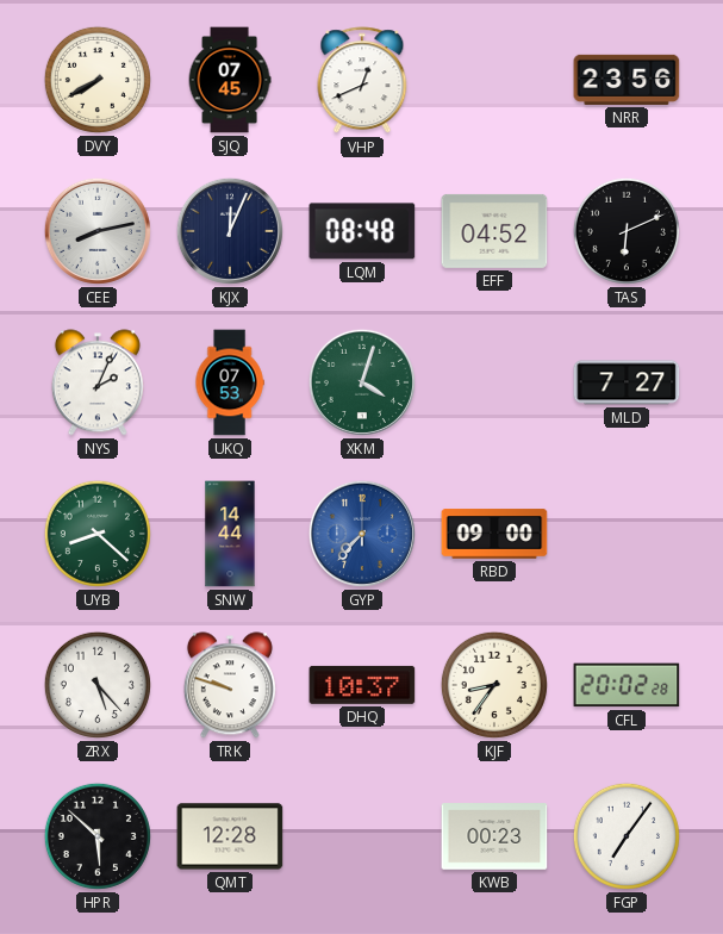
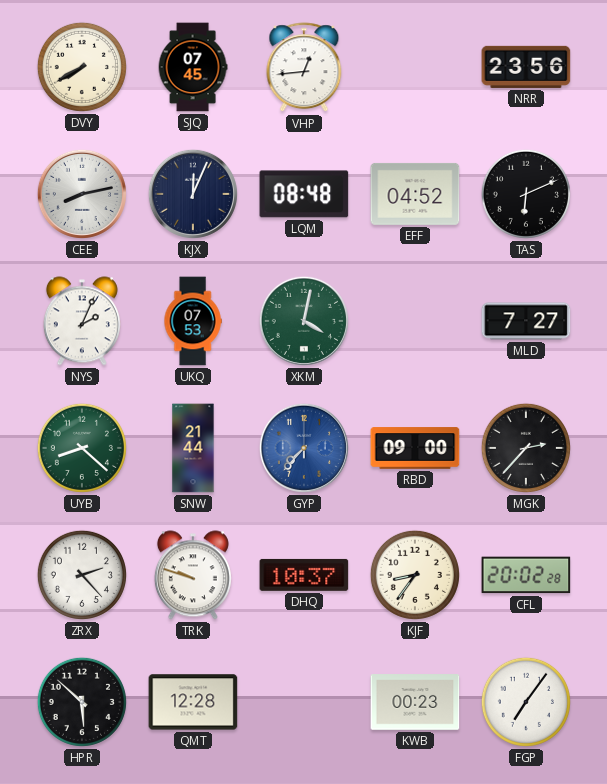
VHP: 12:41 -> 12:44
XKM: 4:03 -> 4:02
SNW: 14:44 -> 21:44
MGK: none -> 2:37
ZRX: 5:23 -> 2:23
